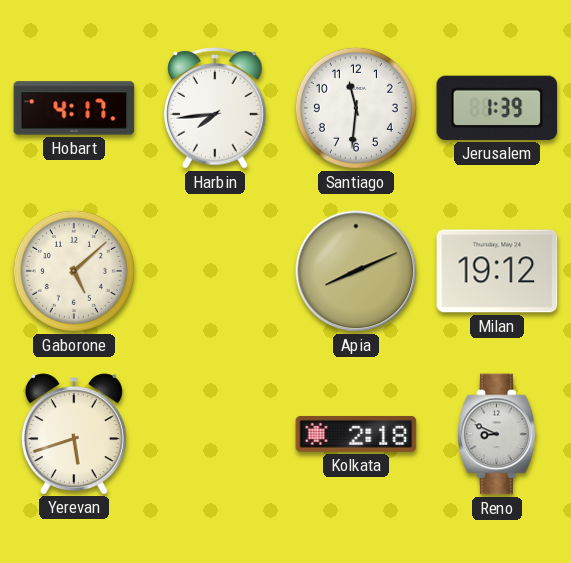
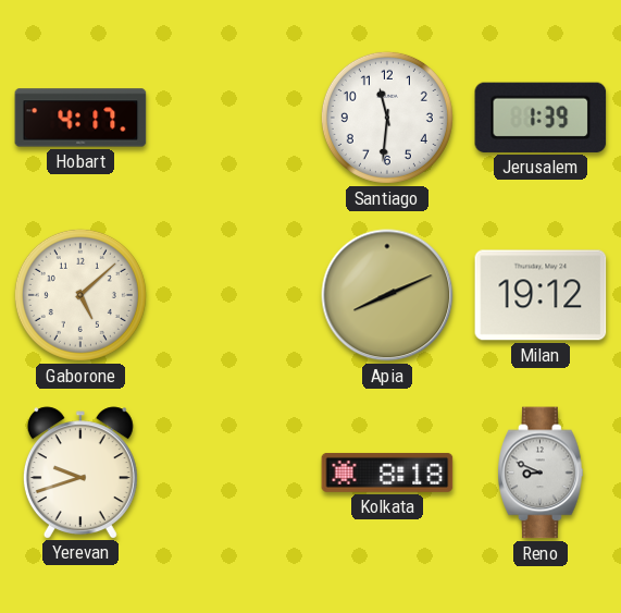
Harbin: 7:44 -> none
Yerevan: 5:42 -> 9:42
Kolkata: 2:18 -> 8:18
